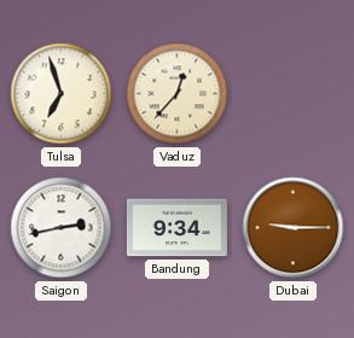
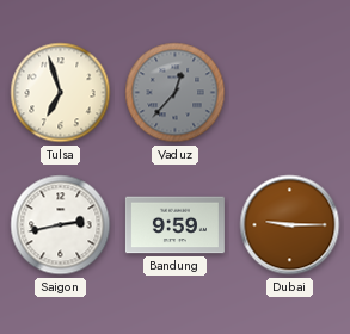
Vaduz dial: cream -> grey
Bandung: 9:34 -> 9:59
